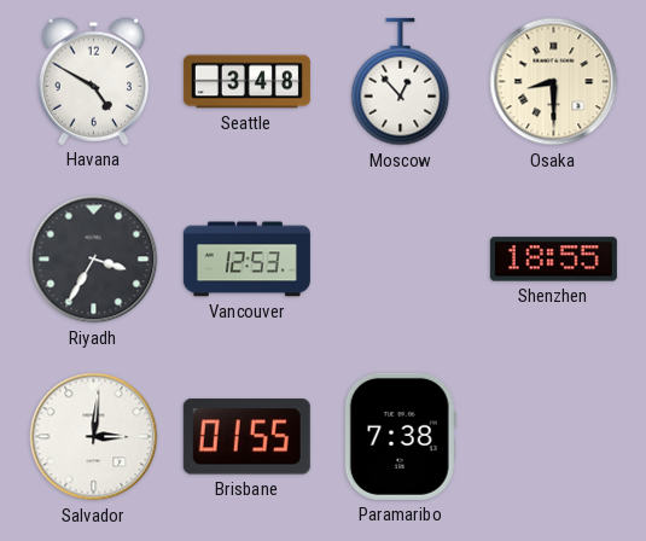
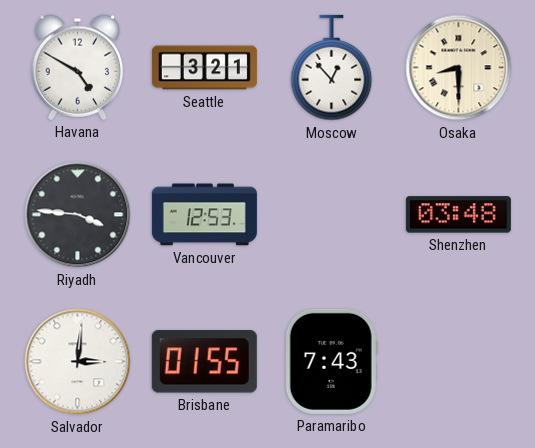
Seattle: 3:48 -> 3:21
Riyadh: 3:35 -> 3:46
Shenzhen: 18:55 -> 03:48
Paramaribo: 7:38 -> 7:43
